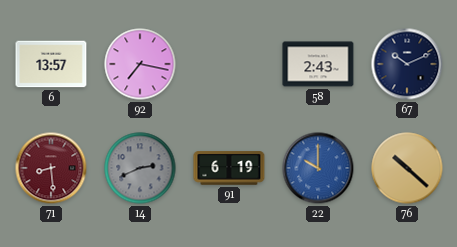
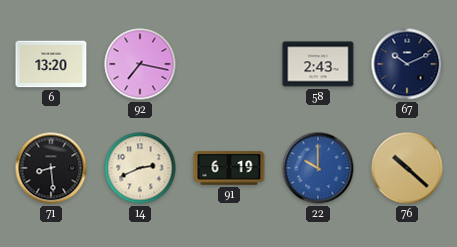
6: 13:57 -> 13:20
71 dial: burgundy -> black
14 dial: grey -> cream
